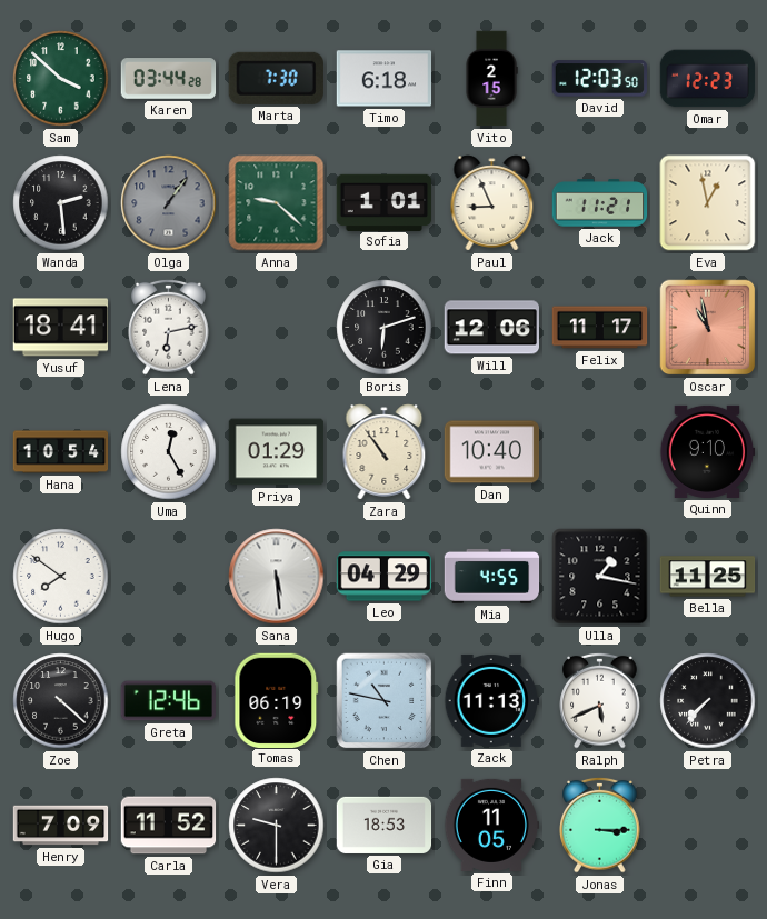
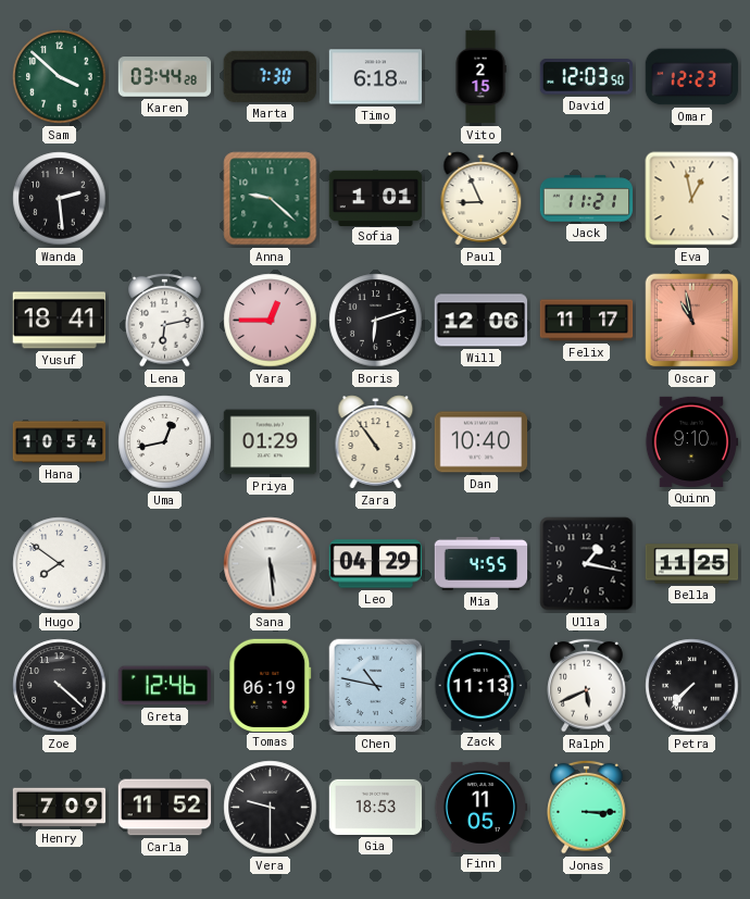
Olga: 1:06 -> none
Yara: none -> 12:45
Uma: 12:25 -> 12:43
